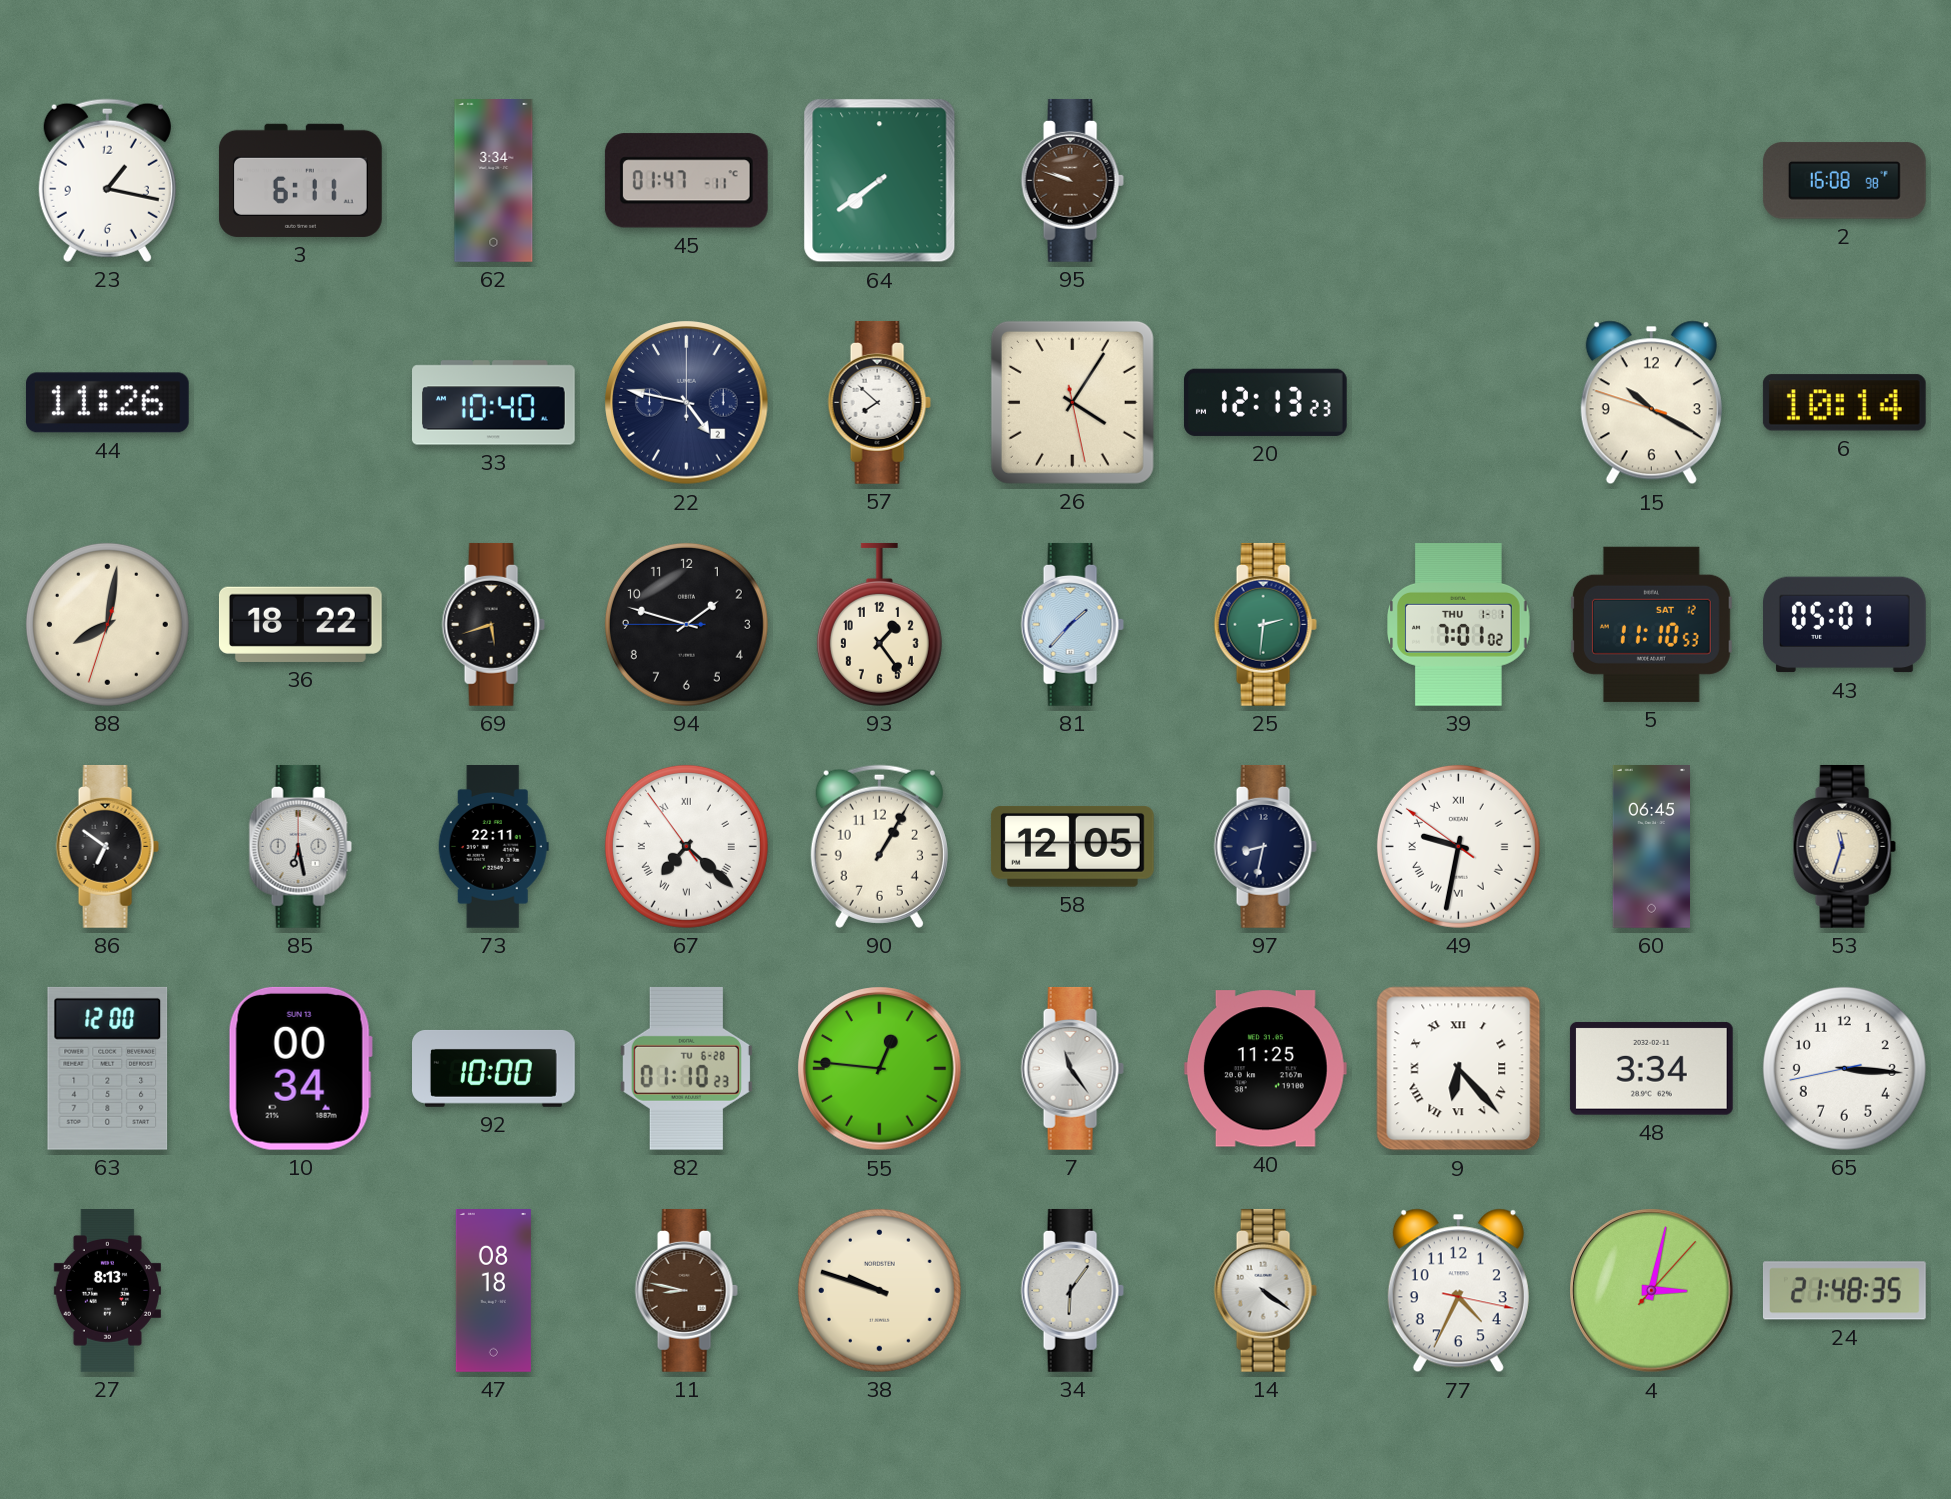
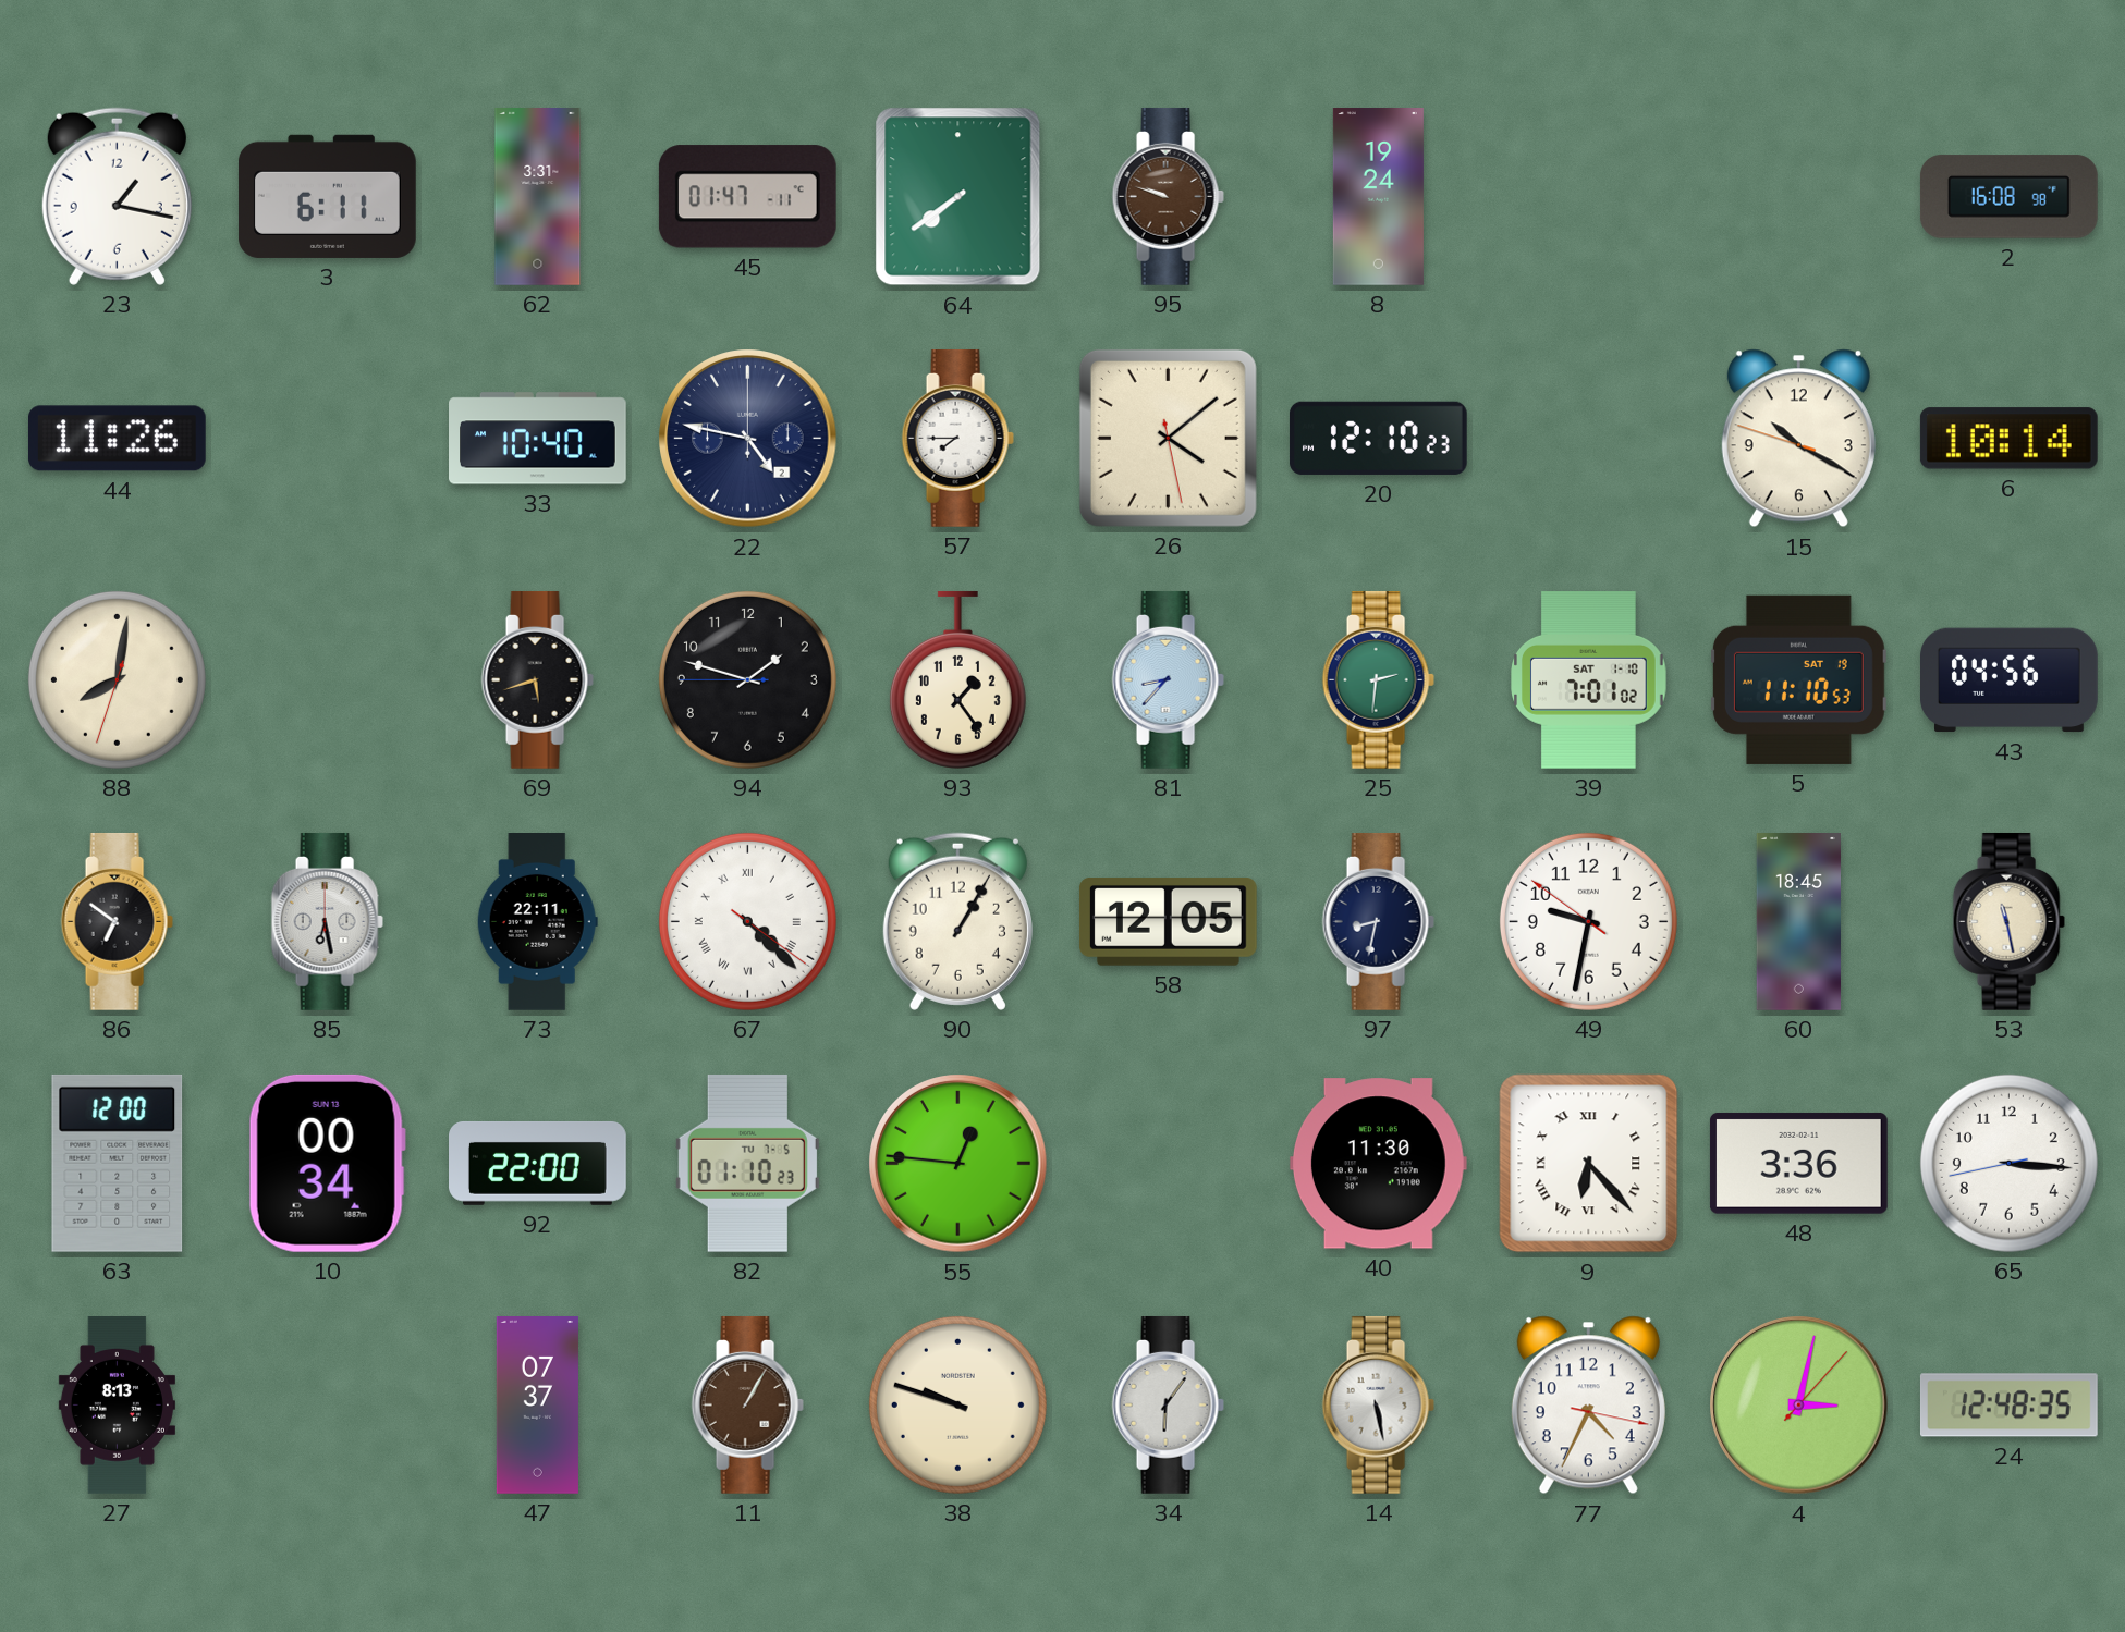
62: 3:34 -> 3:31
8: none -> 19:24
57: 7:52 -> 7:45
26: 4:05 -> 4:08
20: 12:13 -> 12:10
36: 18:22 -> none
81: 1:37 -> 8:37
39 date: THU 1-1 -> SAT 1-10
5 date: SAT 12 -> SAT 19
43: 05:01 -> 04:56
67: 7:21 -> 4:22
49 numerals: Roman -> Arabic
60: 06:45 -> 18:45
53: 11:33 -> 11:28
92: 10:00 -> 22:00
82 date: TU 6-28 -> TU 7-5
7: 11:24 -> none
40: 11:25 -> 11:30
48: 3:34 -> 3:36
47: 08:18 -> 07:37
11: 8:47 -> 1:05
14: 4:21 -> 5:28
24: 21:48 -> 12:48
